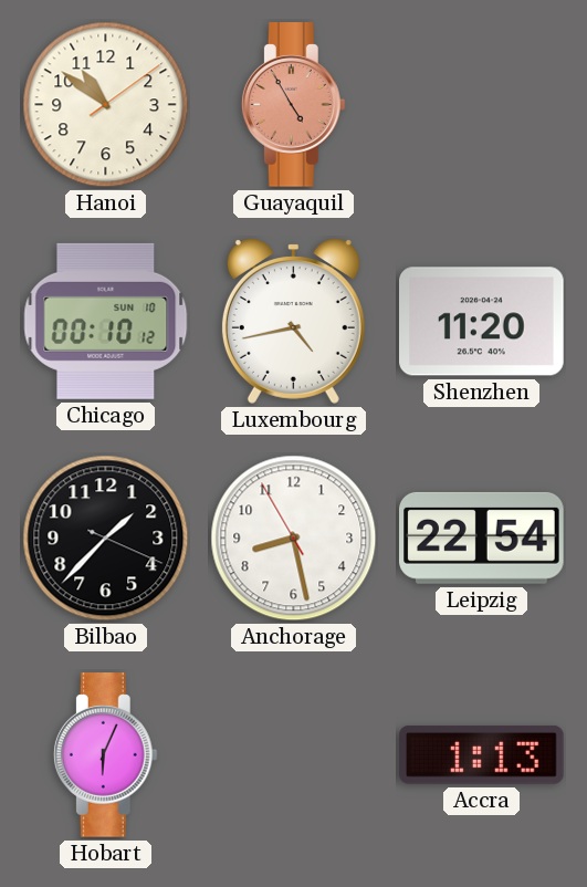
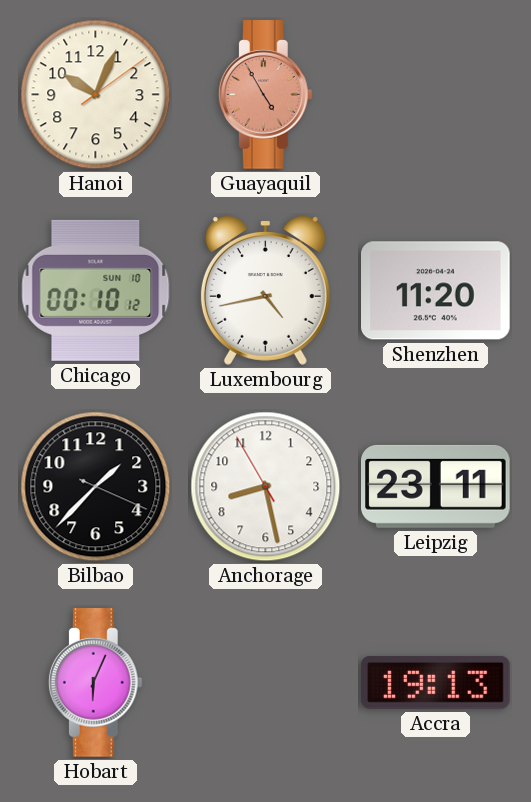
Hanoi: 10:51 -> 10:04
Leipzig: 22:54 -> 23:11
Accra: 1:13 -> 19:13
